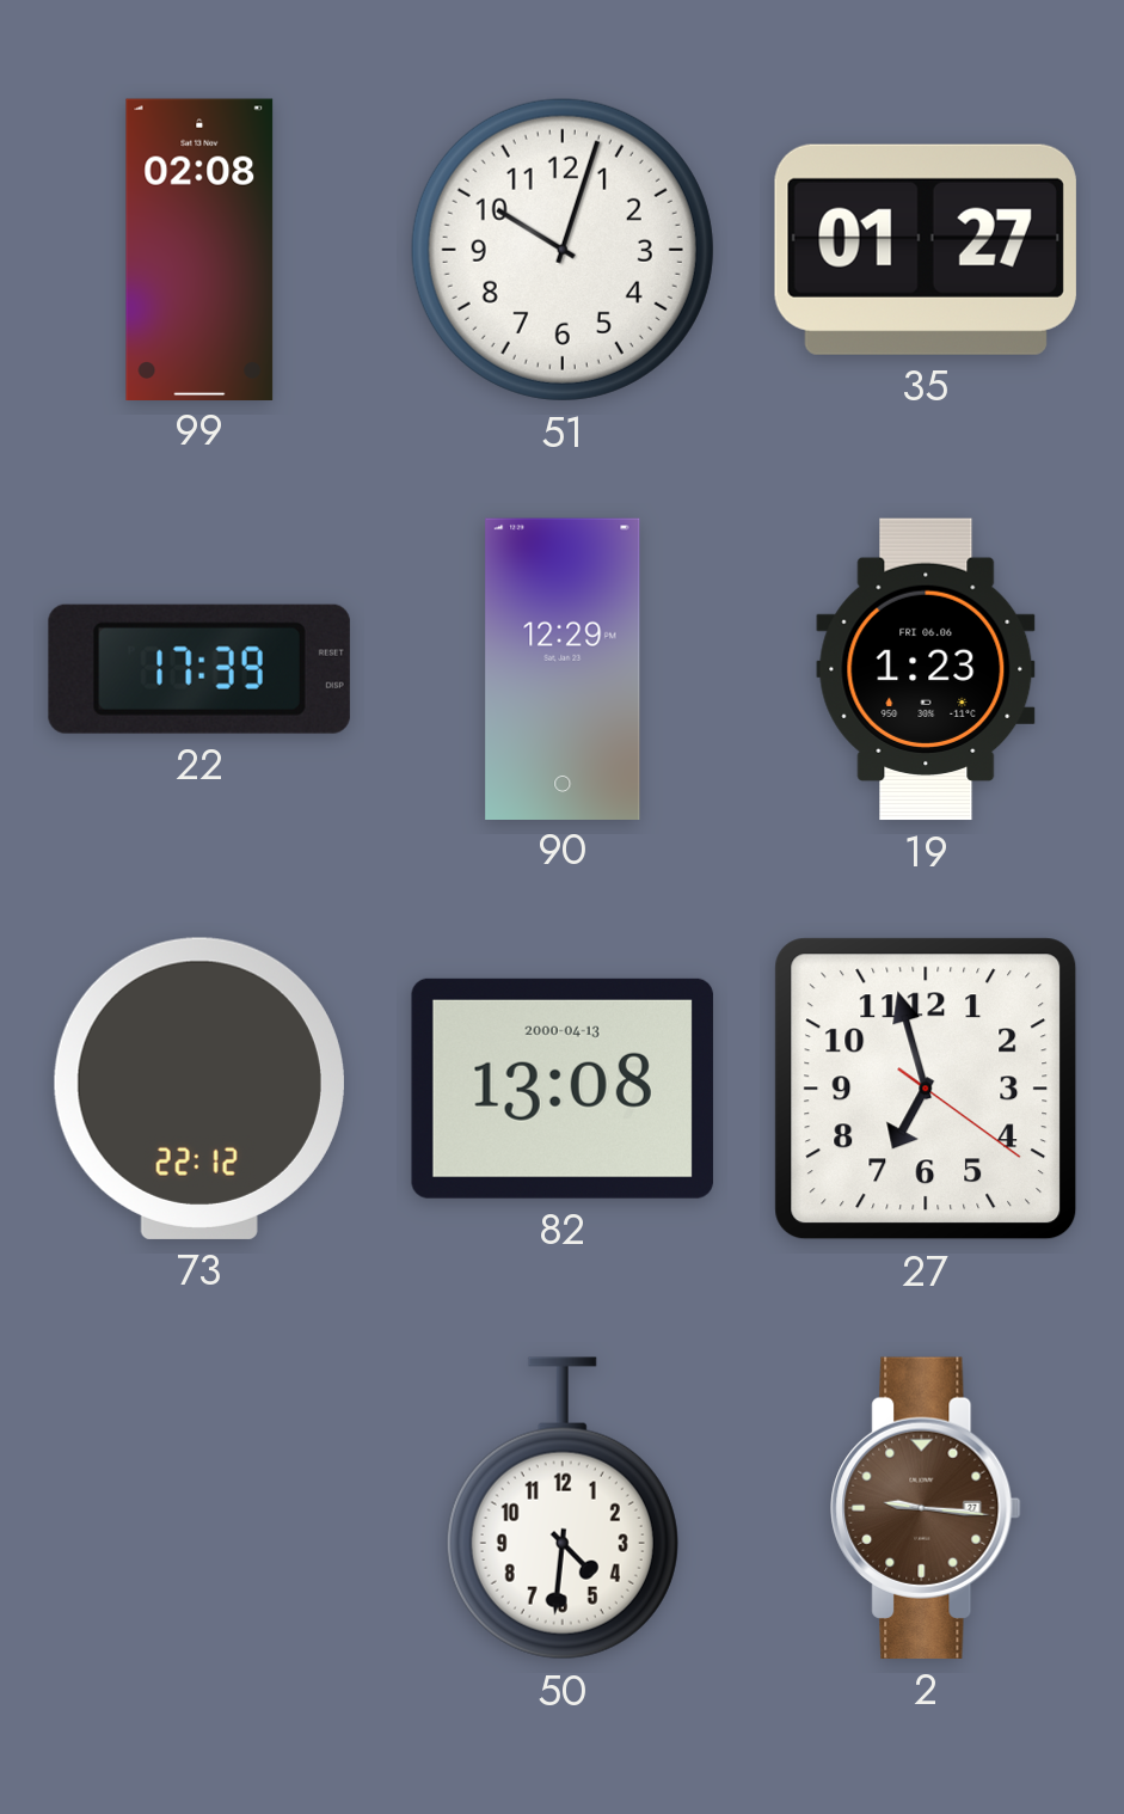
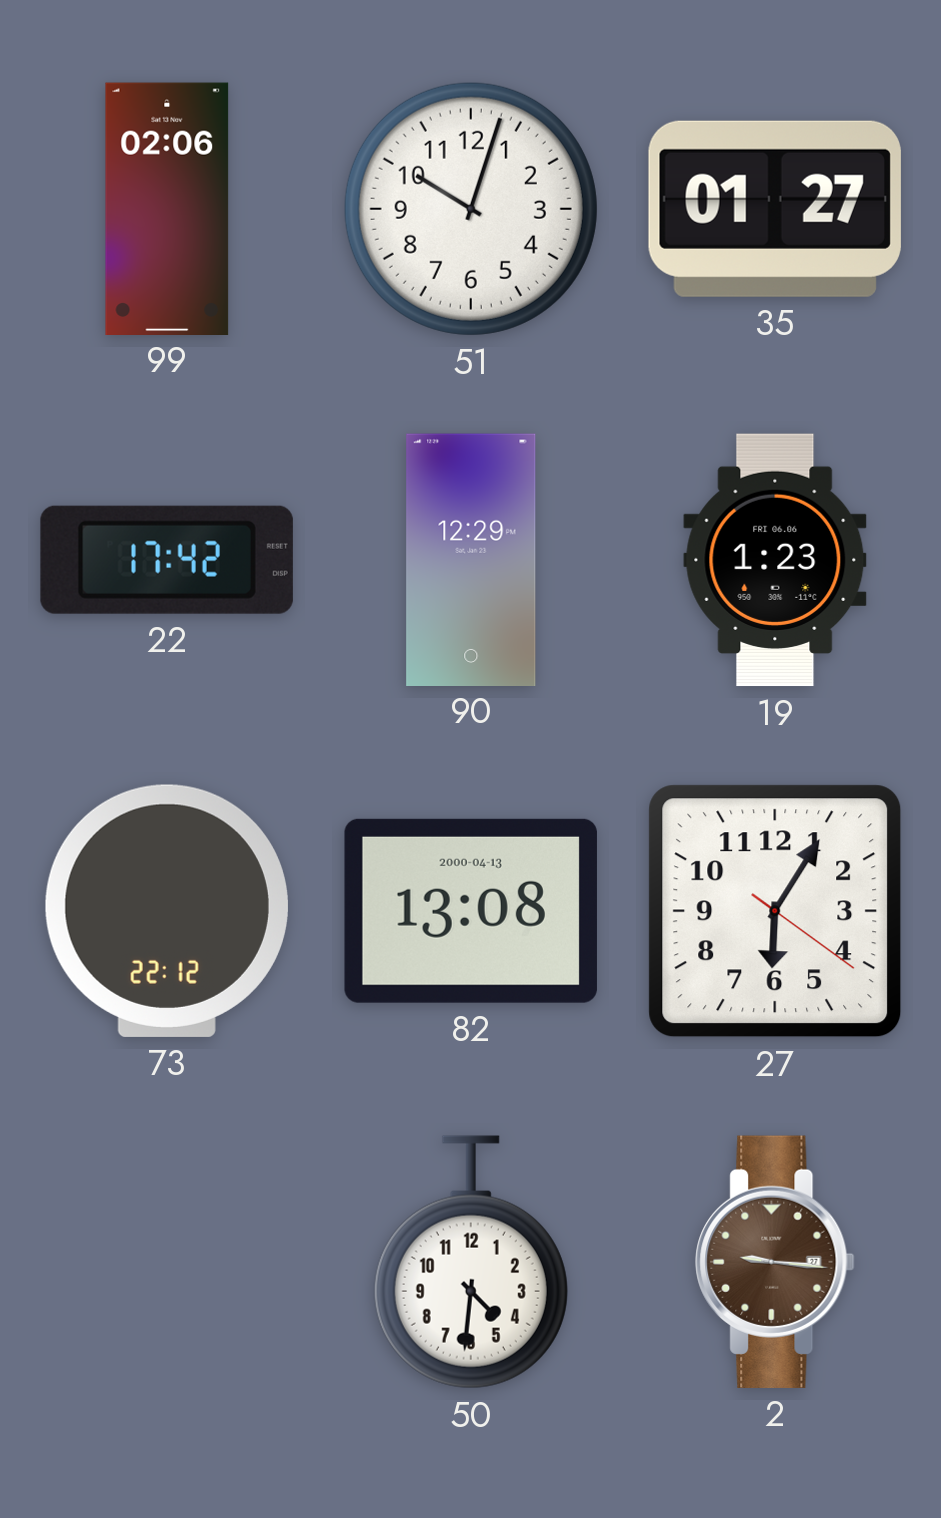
99: 02:08 -> 02:06
22: 17:39 -> 17:42
27: 6:57 -> 6:05
